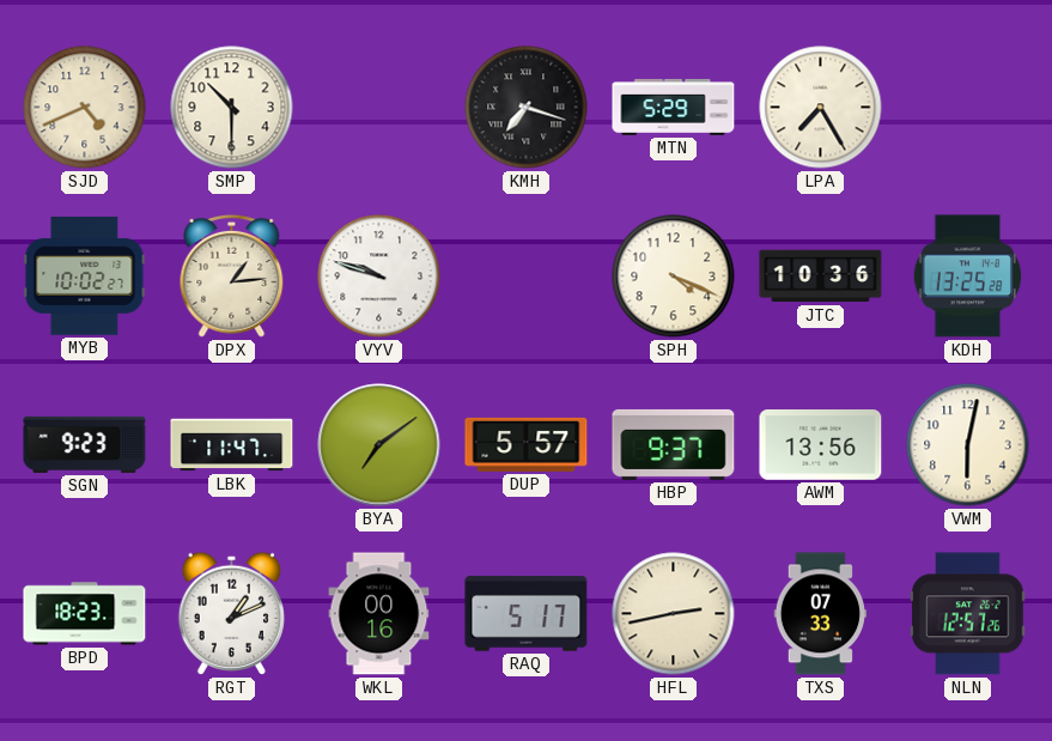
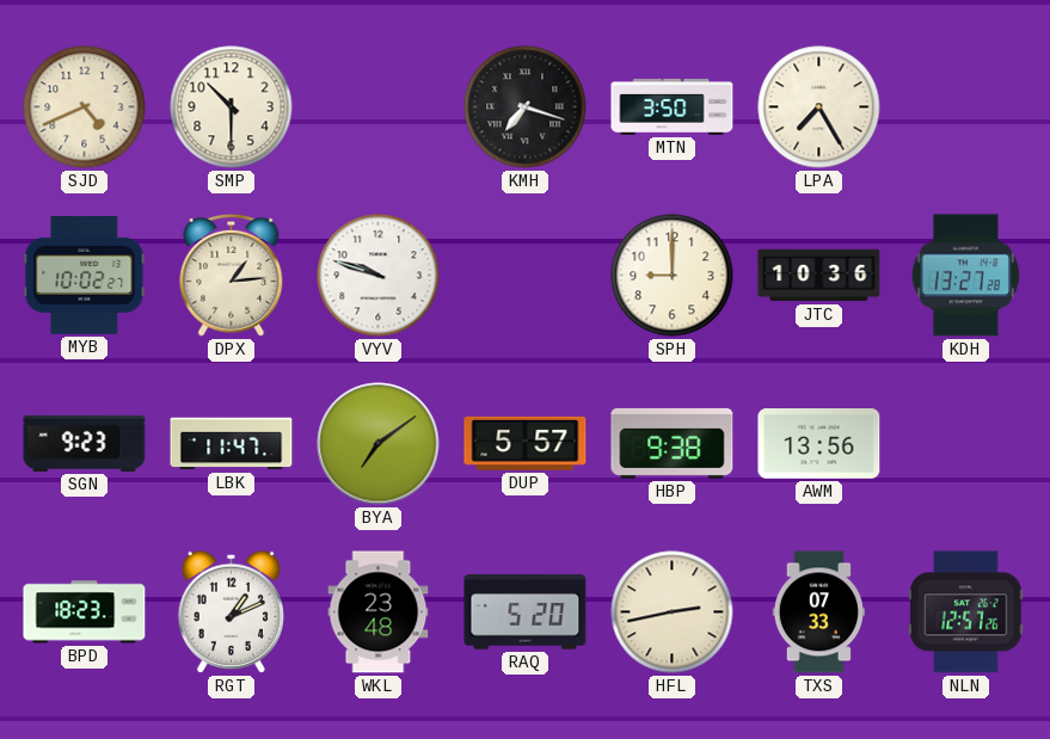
MTN: 5:29 -> 3:50
SPH: 4:19 -> 9:00
KDH: 13:25 -> 13:27
HBP: 9:37 -> 9:38
VWM: 6:02 -> none
WKL: 00:16 -> 23:48
RAQ: 5:17 -> 5:20
